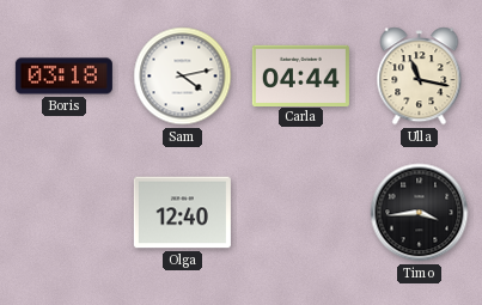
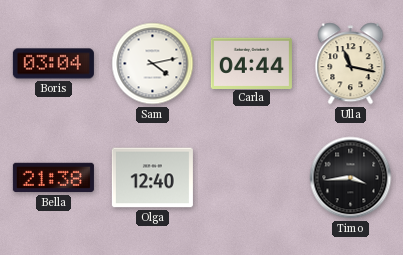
Boris: 03:18 -> 03:04
Bella: none -> 21:38
